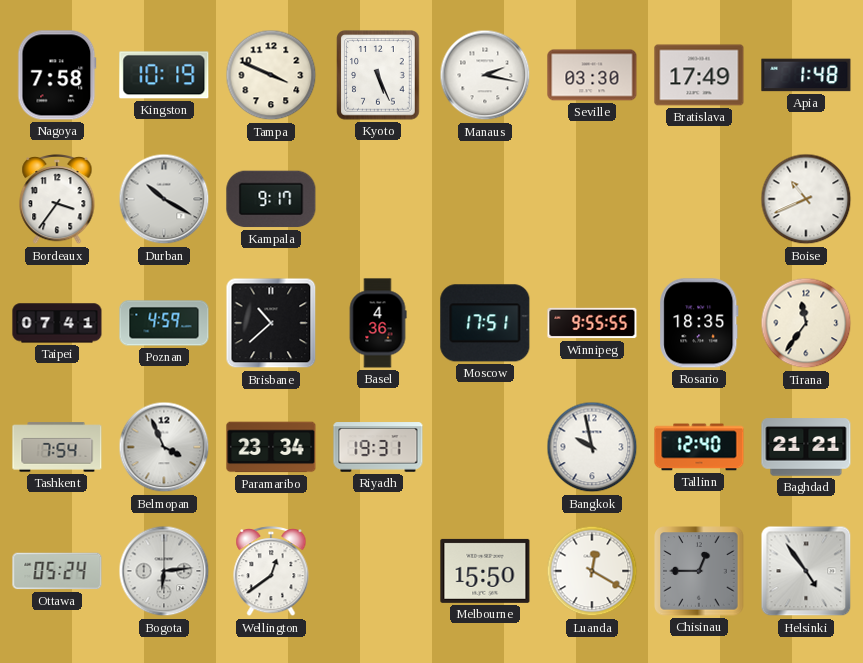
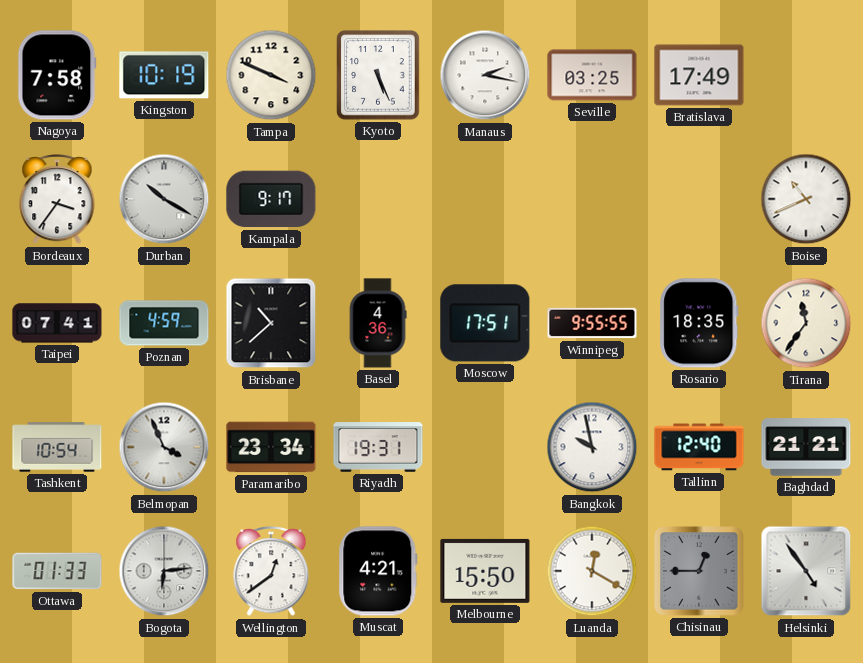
Seville: 03:30 -> 03:25
Apia: 1:48 -> none
Tashkent: 7:54 -> 10:54
Ottawa: 05:24 -> 01:33
Muscat: none -> 4:21
